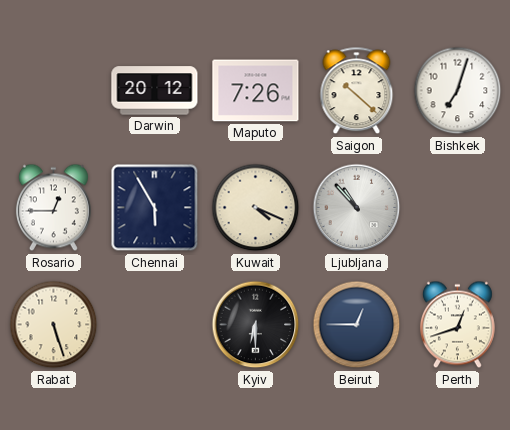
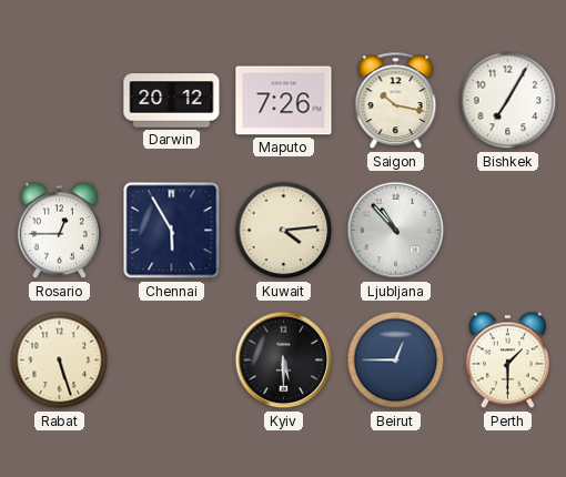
Saigon: 10:22 -> 10:17
Bishkek: 7:03 -> 7:05
Kuwait: 4:19 -> 4:14
Kyiv: 6:30 -> 5:30
Perth: 12:42 -> 1:30
